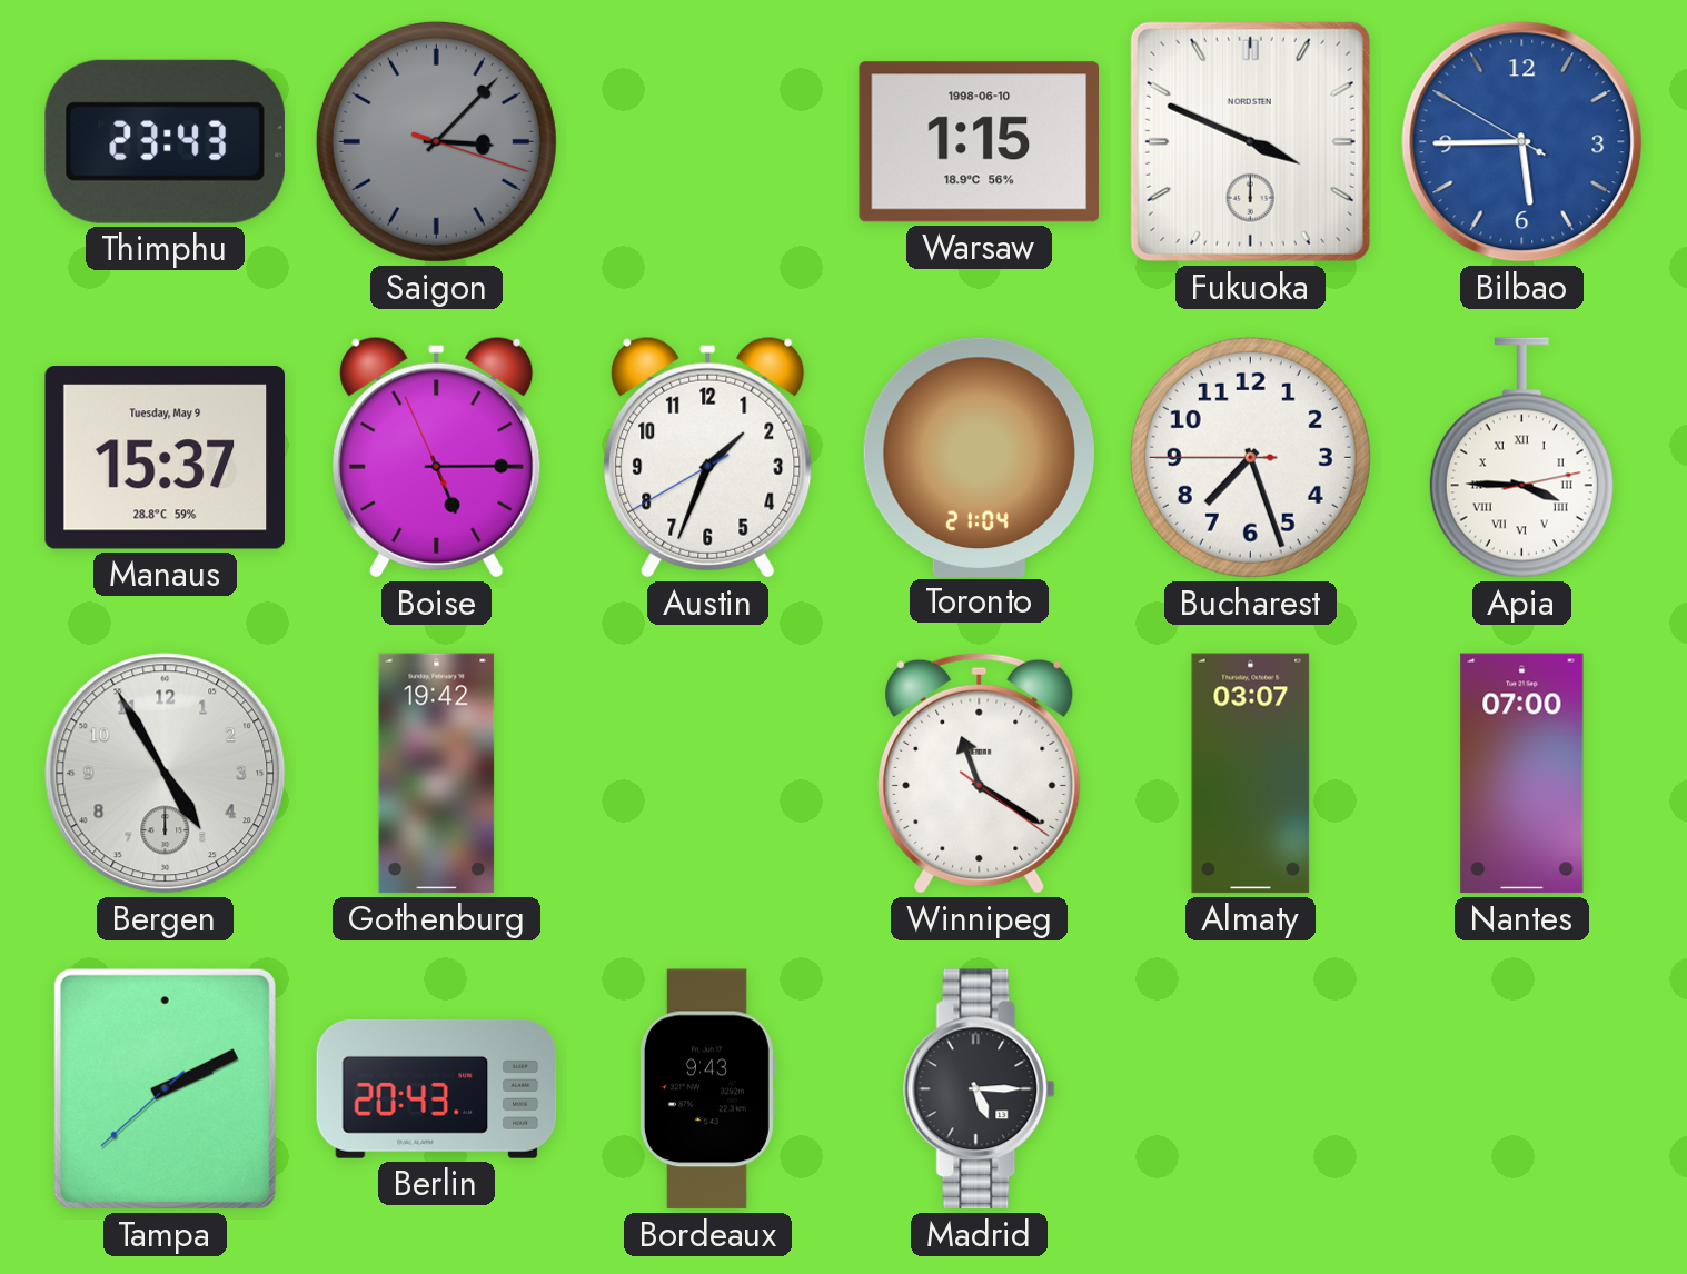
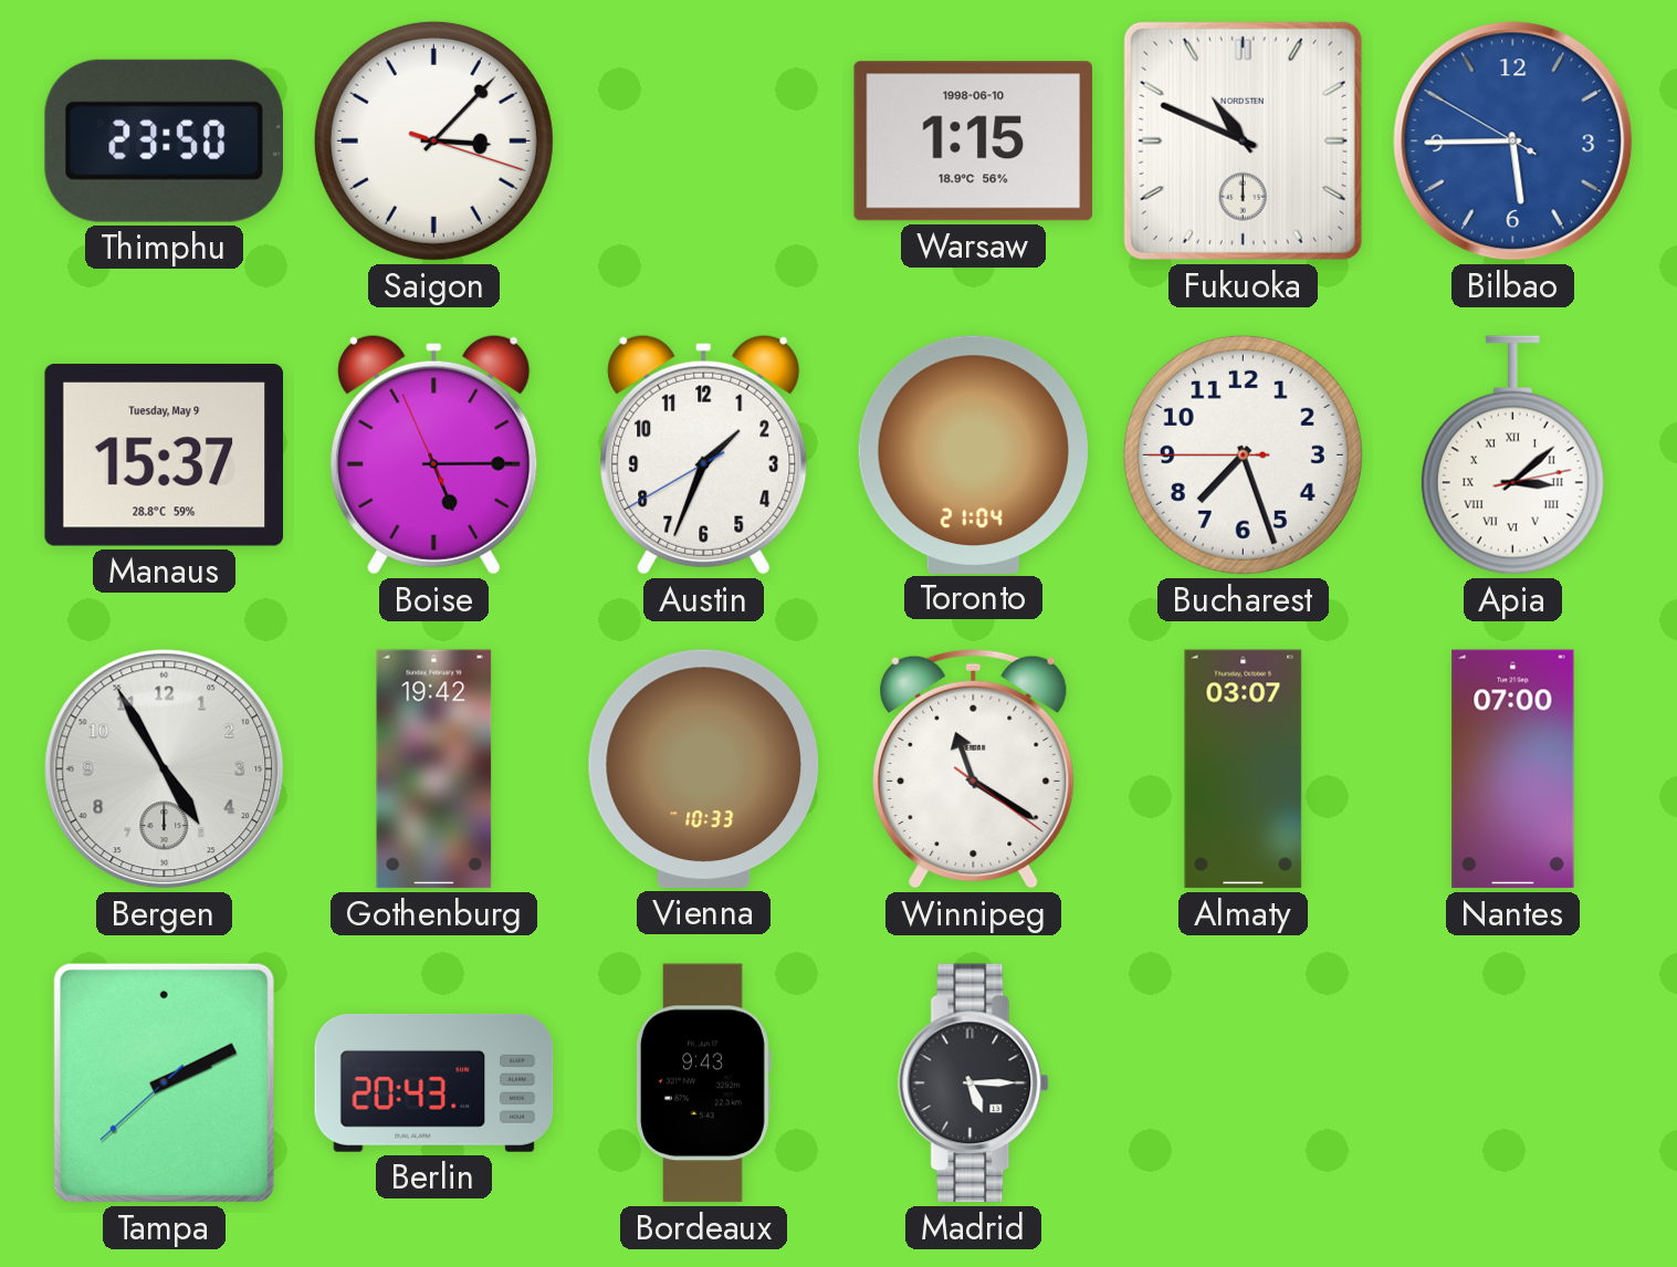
Thimphu: 23:43 -> 23:50
Saigon dial: grey -> white
Fukuoka: 3:49 -> 10:49
Apia: 3:45 -> 3:08
Vienna: none -> 10:33
